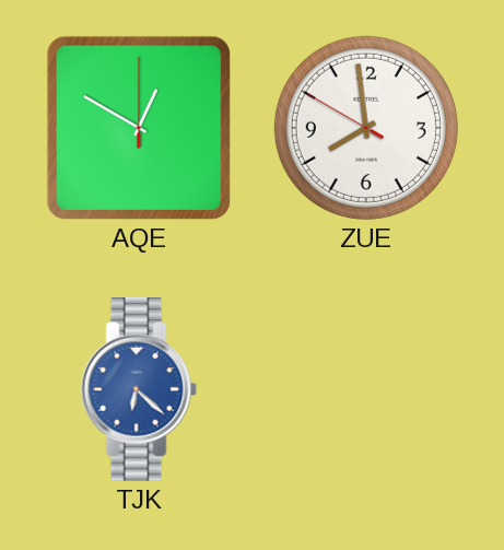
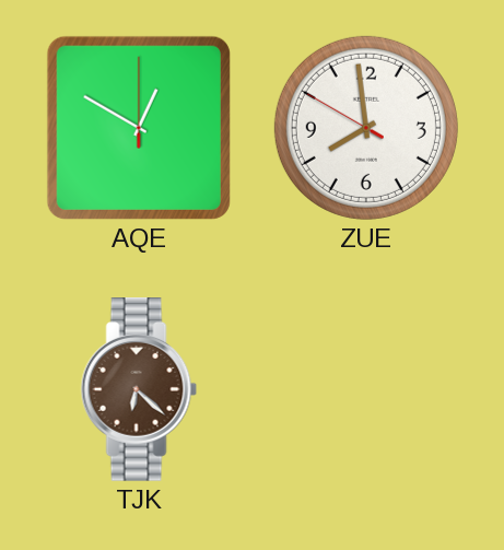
TJK dial: blue -> brown
